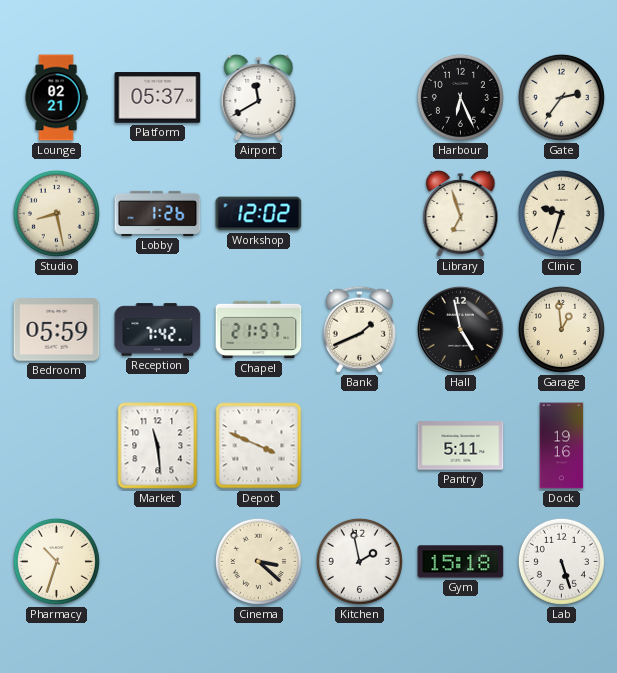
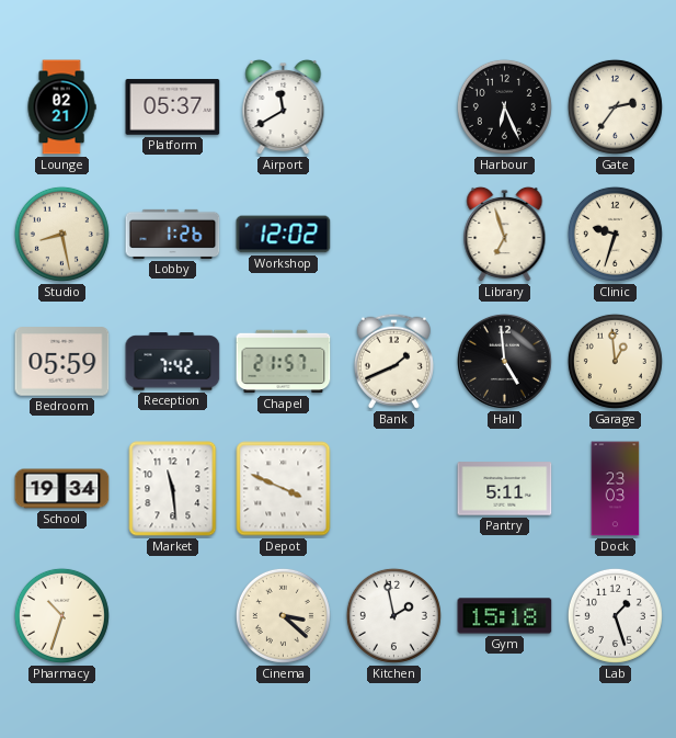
Hall: 4:58 -> 4:59
School: none -> 19:34
Dock: 19:16 -> 23:03
Lab: 5:27 -> 1:27
